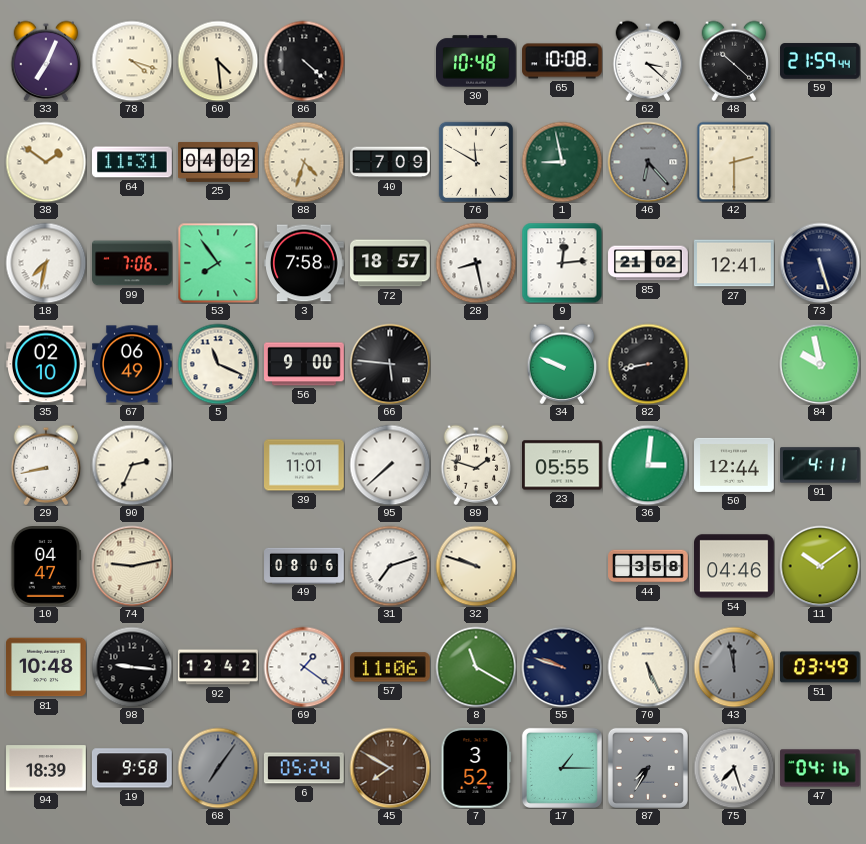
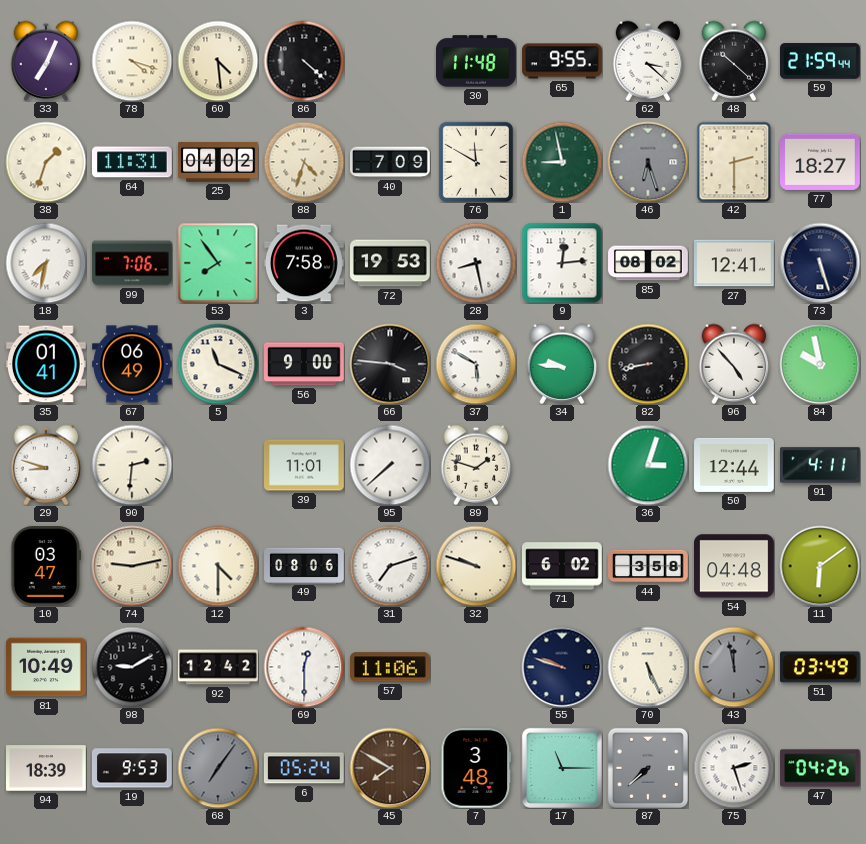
30: 10:48 -> 11:48
65: 10:08 -> 9:55
38: 1:51 -> 1:33
46: 6:23 -> 6:27
77: none -> 18:27
72: 18:57 -> 19:53
85: 21:02 -> 08:02
35: 02:10 -> 01:41
66: 5:46 -> 3:46
37: none -> 5:50
34: 9:49 -> 9:46
96: none -> 4:53
29: 8:43 -> 8:48
90: 2:34 -> 2:31
23: 05:55 -> none
36: 3:01 -> 3:03
10: 04:47 -> 03:47
12: none -> 4:30
71: none -> 6:02
54: 04:46 -> 04:48
11: 10:09 -> 6:09
81: 10:48 -> 10:49
98: 9:16 -> 9:10
69: 1:21 -> 12:30
8: 11:20 -> none
19: 9:58 -> 9:53
7: 3:52 -> 3:48
17: 1:15 -> 11:15
87: 7:35 -> 7:38
75: 7:27 -> 2:27
47: 04:16 -> 04:26
